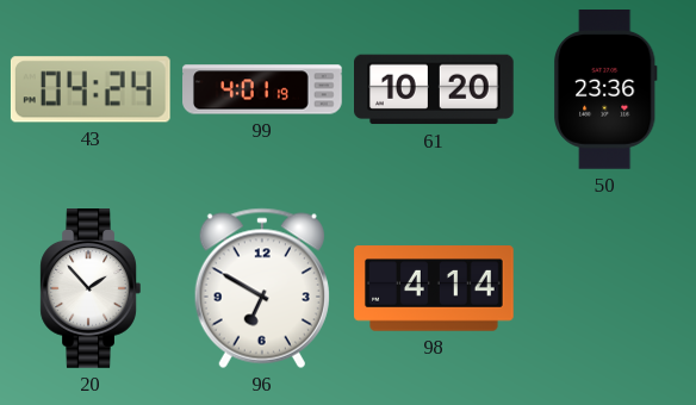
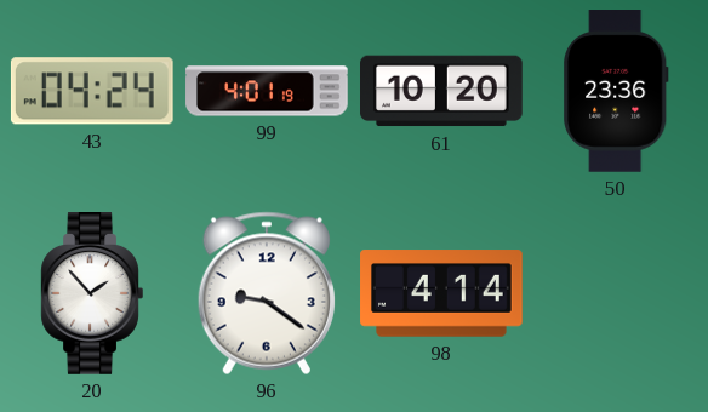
96: 6:50 -> 9:21
